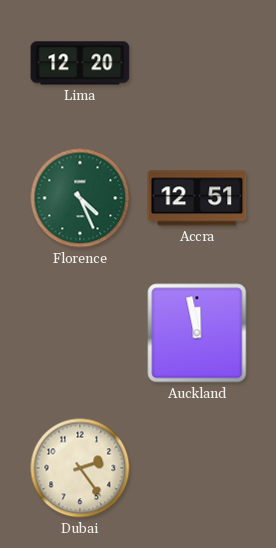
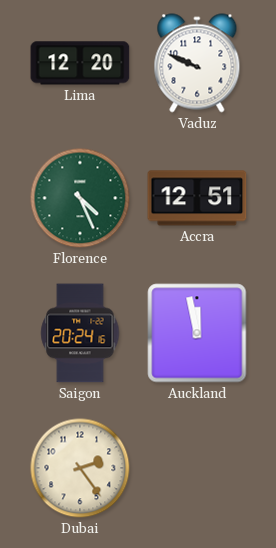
Vaduz: none -> 9:49
Saigon: none -> 20:24
